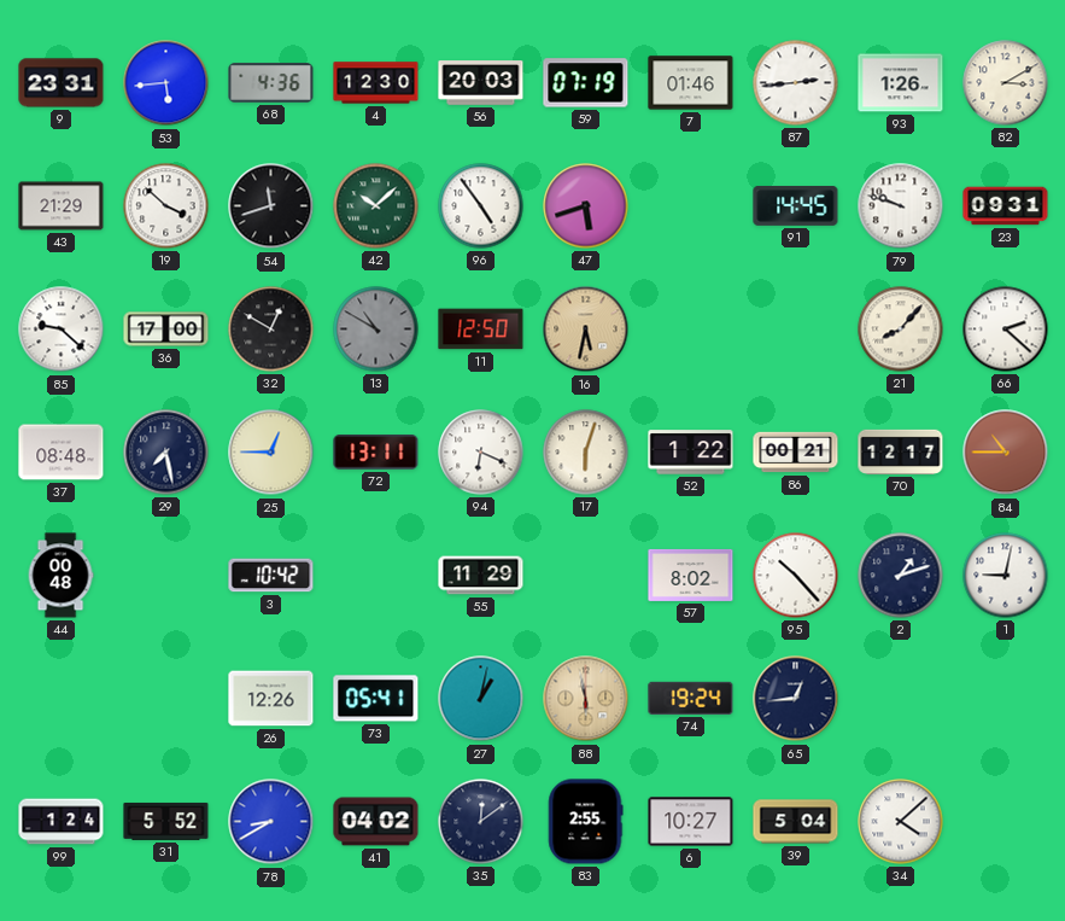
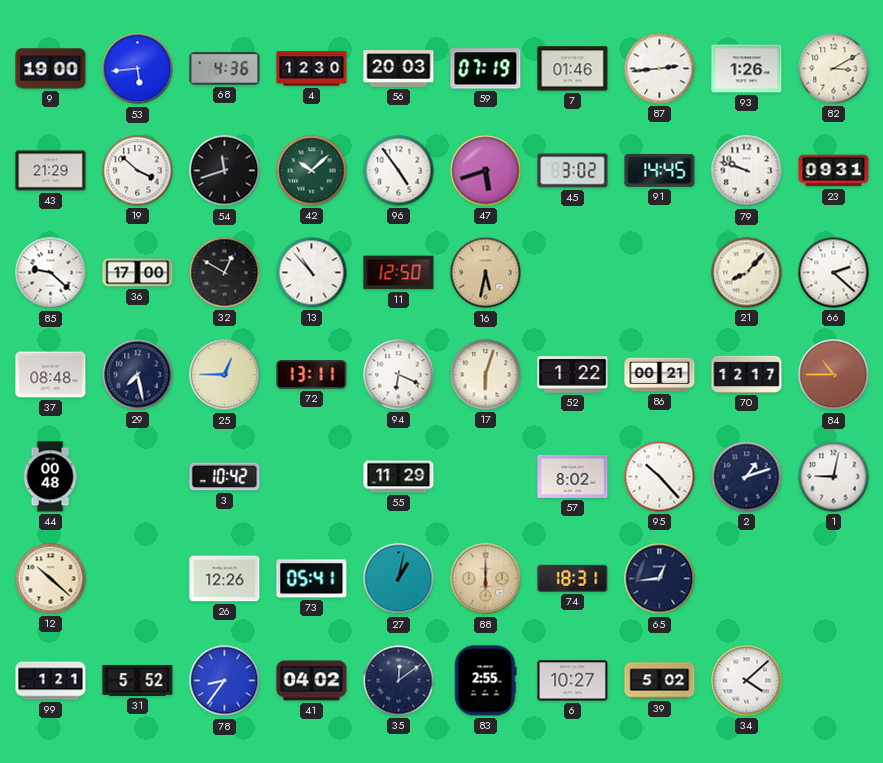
9: 23:31 -> 19:00
45: none -> 3:02
13: 10:50 -> 10:53
13 dial: grey -> white
12: none -> 10:22
88: 5:58 -> 6:00
74: 19:24 -> 18:31
99: 1:24 -> 1:21
78: 8:40 -> 8:36
39: 5:04 -> 5:02
